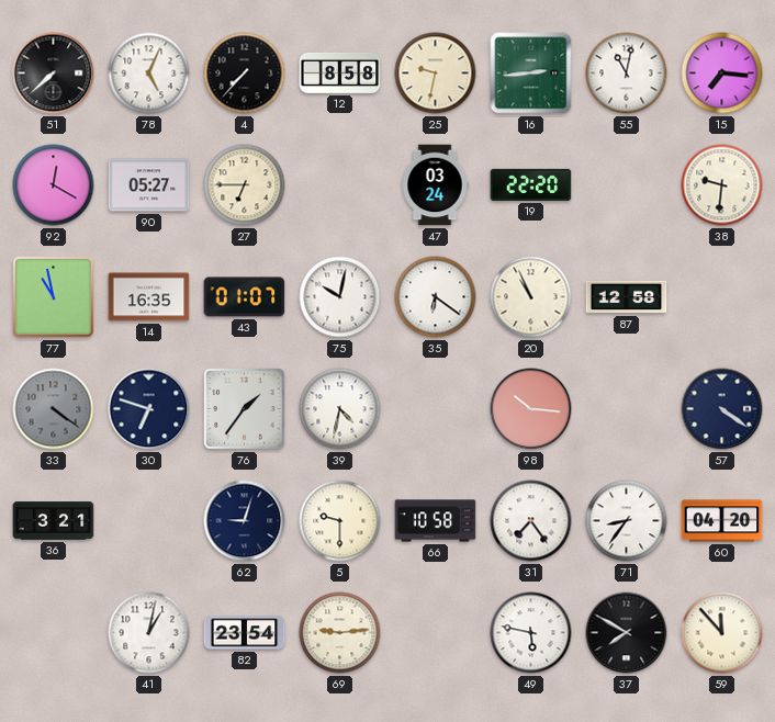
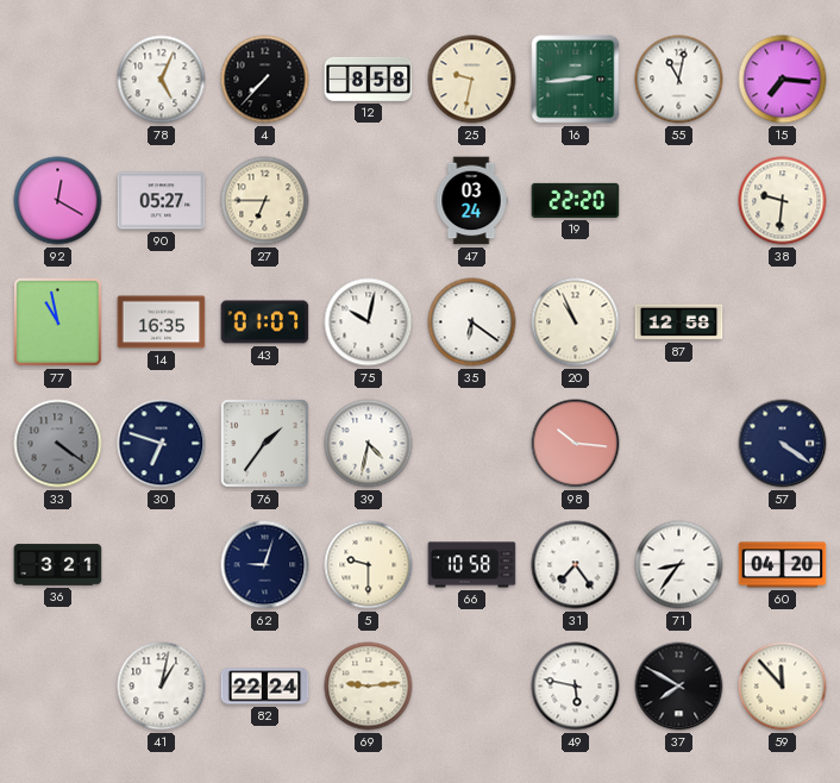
51: 7:38 -> none
82: 23:54 -> 22:24
